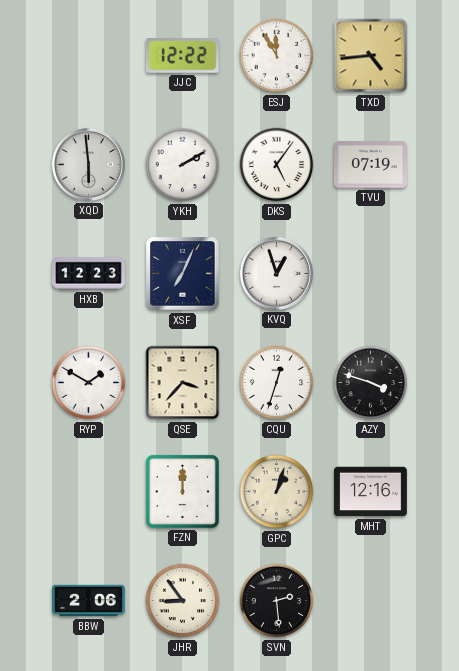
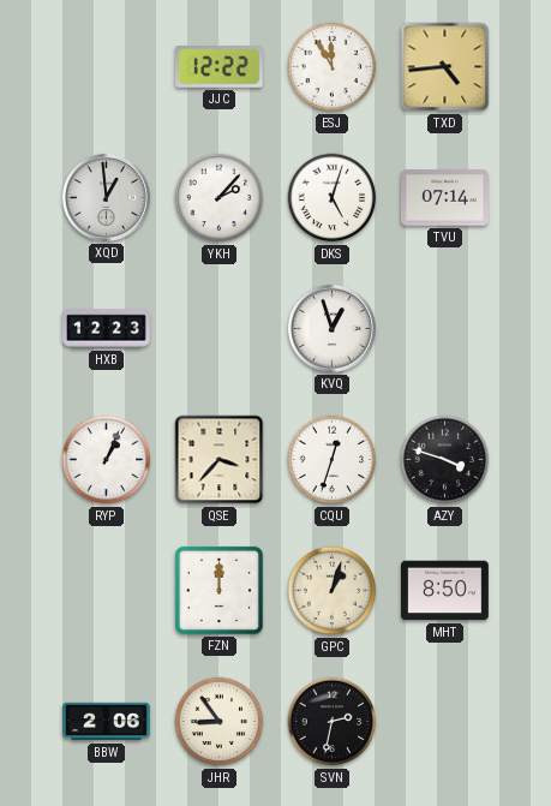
XQD: 5:59 -> 12:59
YKH: 2:10 -> 2:07
DKS: 5:06 -> 5:03
TVU: 07:19 -> 07:14
XSF: 7:04 -> none
RYP: 1:50 -> 1:04
MHT: 12:16 -> 8:50
SVN: 2:29 -> 2:32
